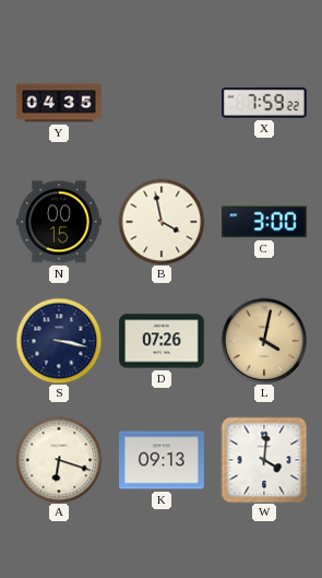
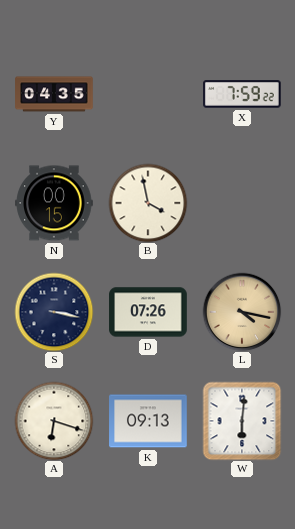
C: 3:00 -> none
L: 4:02 -> 4:17
W: 4:01 -> 6:01
